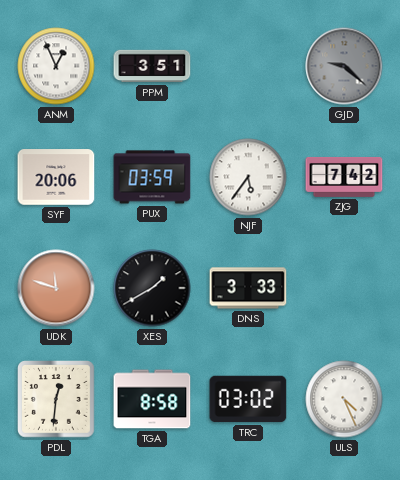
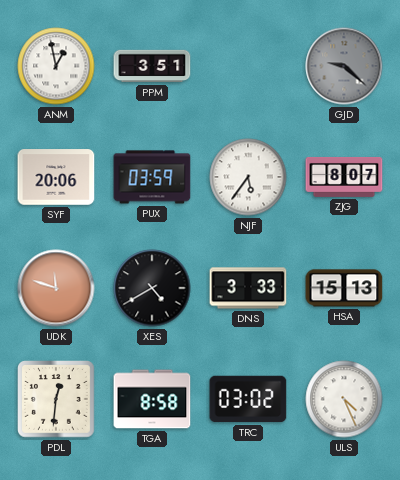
ANM: 12:56 -> 12:58
ZJG: 7:42 -> 8:07
XES: 1:40 -> 4:40
HSA: none -> 15:13
